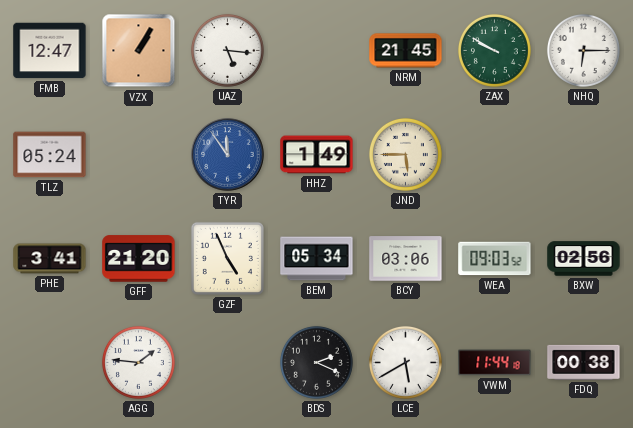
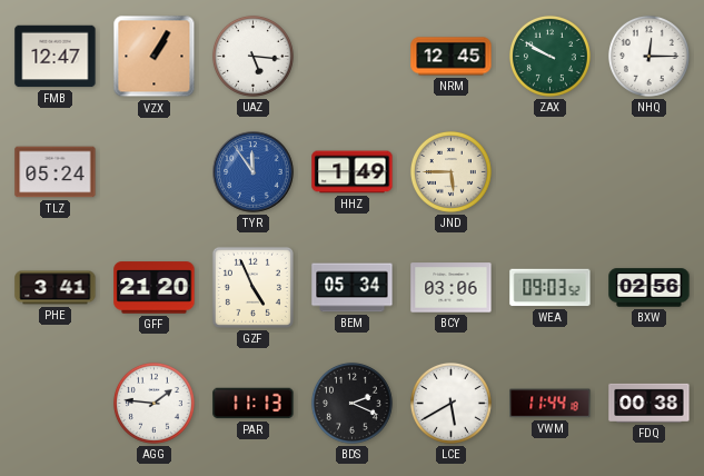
NRM: 21:45 -> 12:45
NHQ: 6:15 -> 12:15
PAR: none -> 11:13
